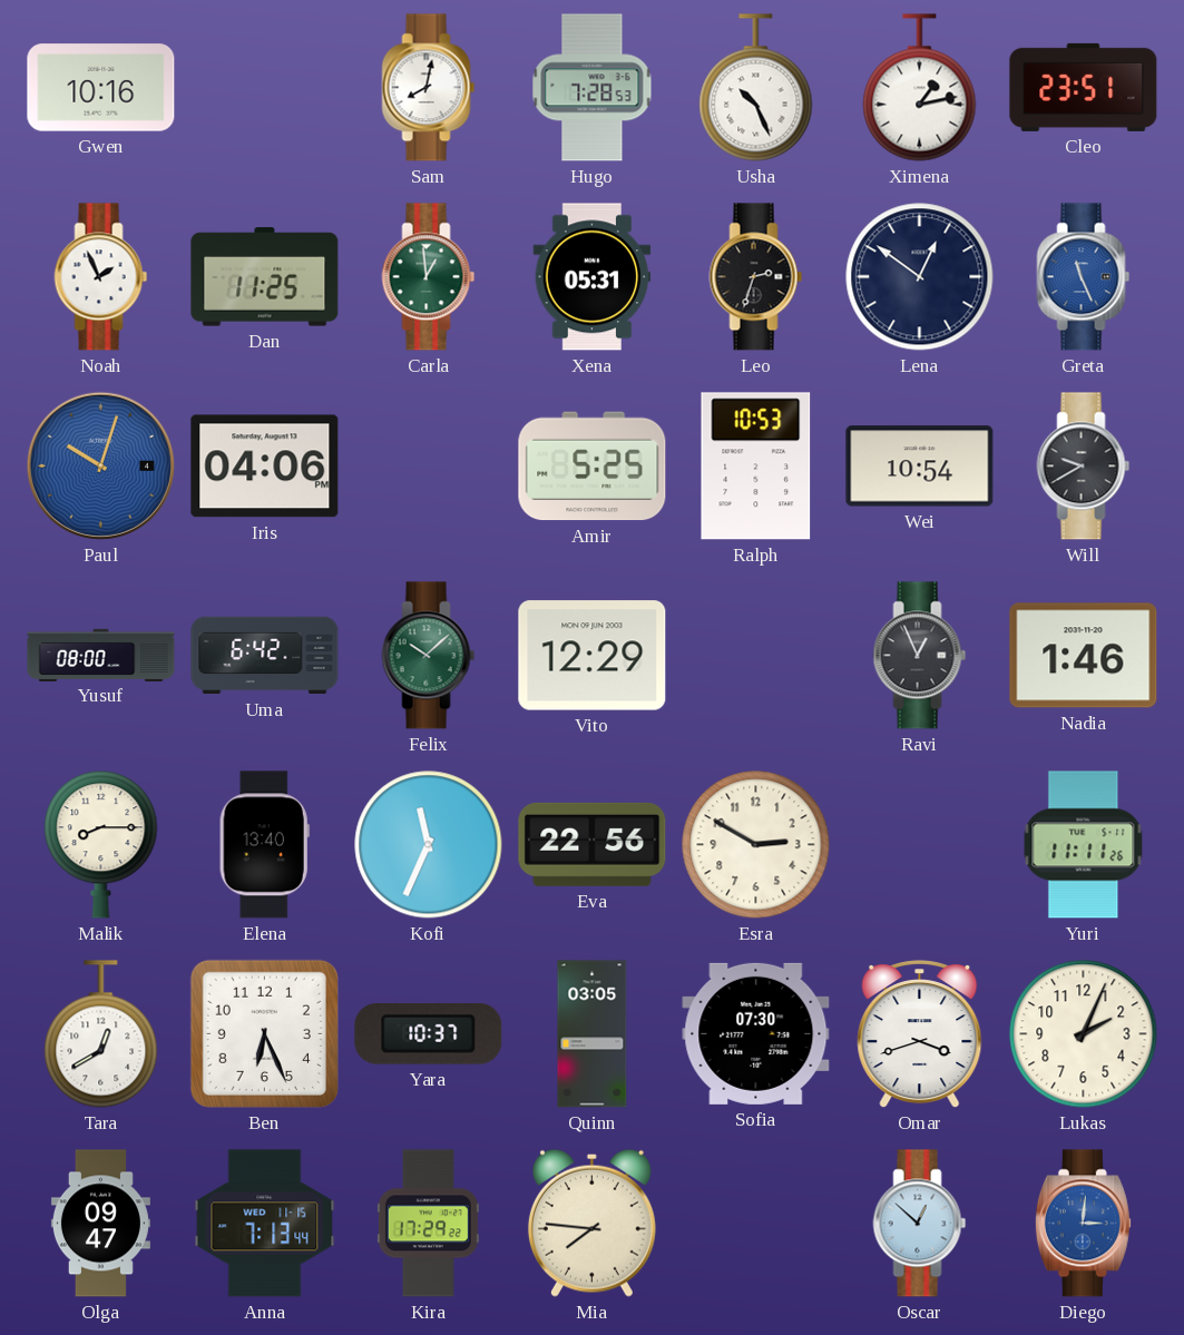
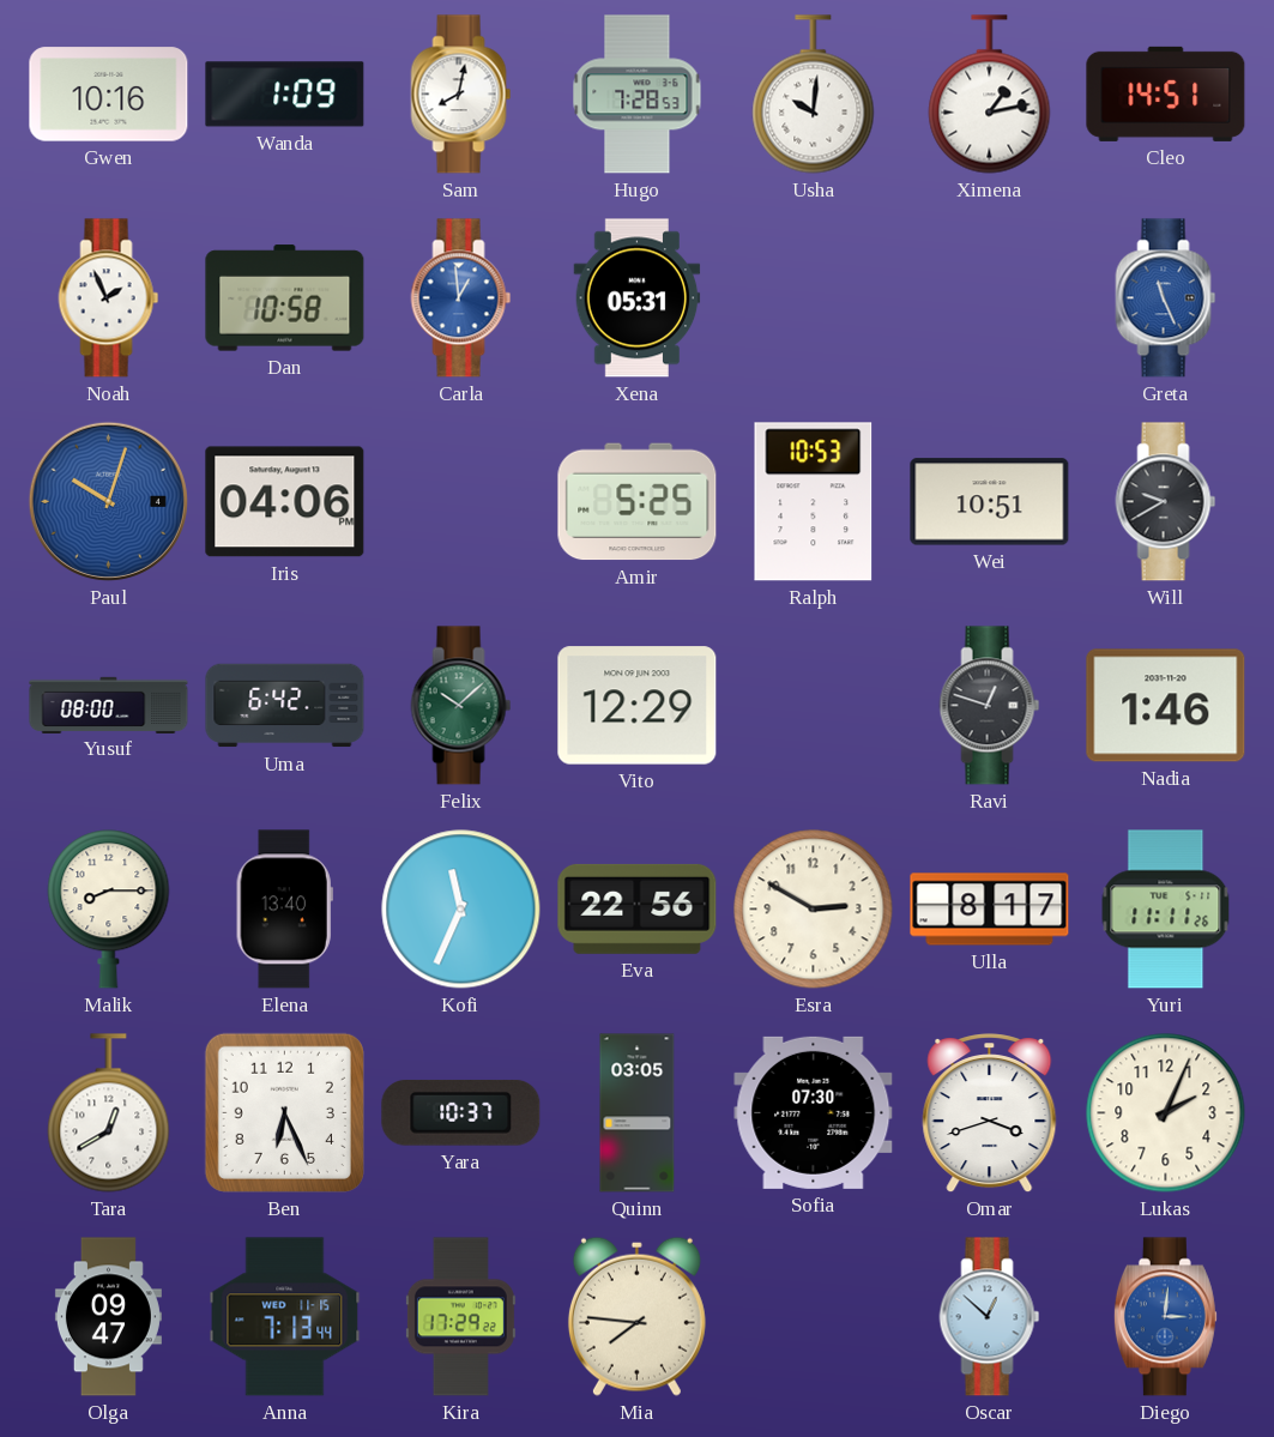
Wanda: none -> 1:09
Usha: 10:26 -> 10:01
Cleo: 23:51 -> 14:51
Dan: 11:25 -> 10:58
Carla dial: green -> blue
Leo: 2:33 -> none
Lena: 12:51 -> none
Wei: 10:54 -> 10:51
Ravi: 12:56 -> 12:48
Ulla: none -> 8:17
